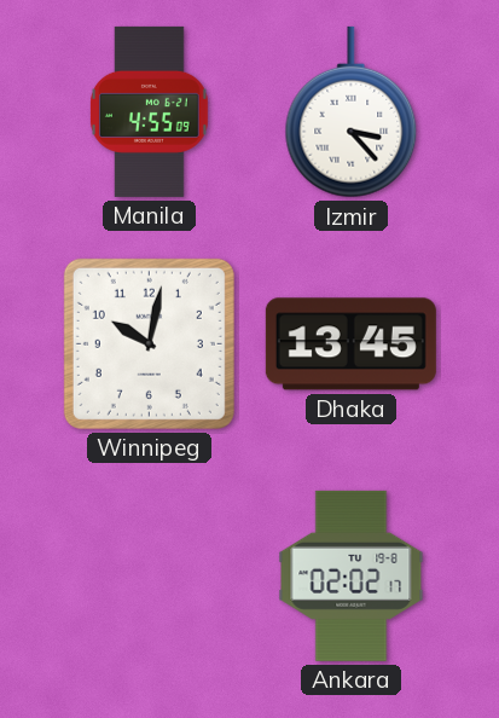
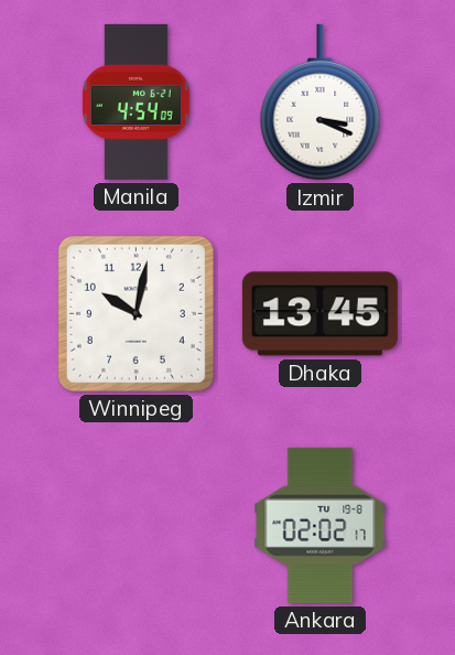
Manila: 4:55 -> 4:54
Izmir: 3:23 -> 3:19
